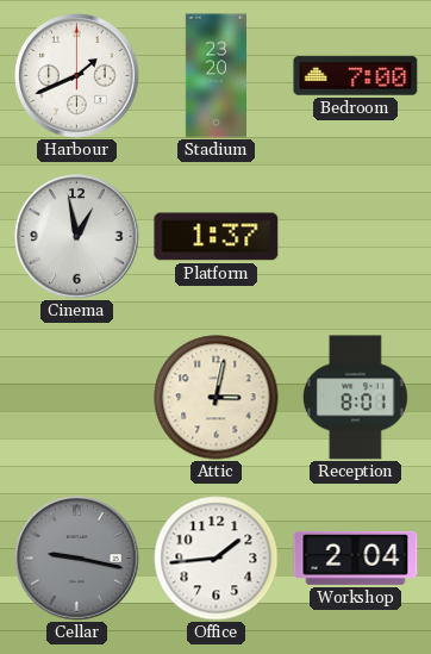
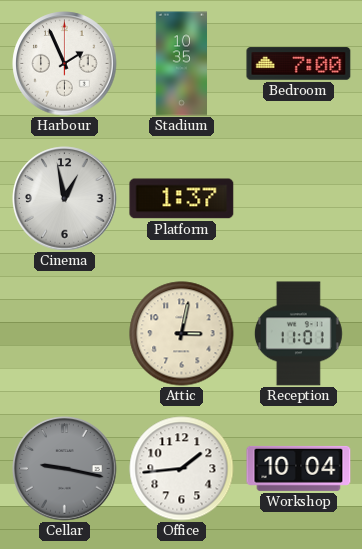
Harbour: 1:41 -> 1:56
Stadium: 23:20 -> 10:35
Reception: 8:01 -> 11:01
Workshop: 2:04 -> 10:04
